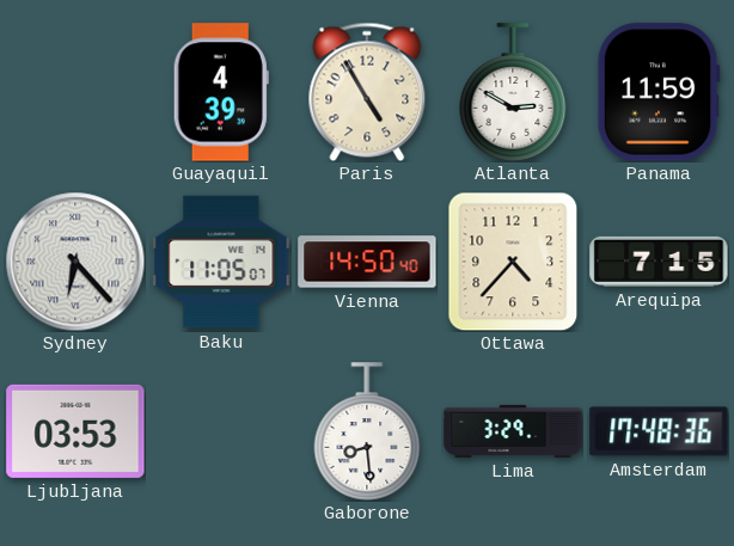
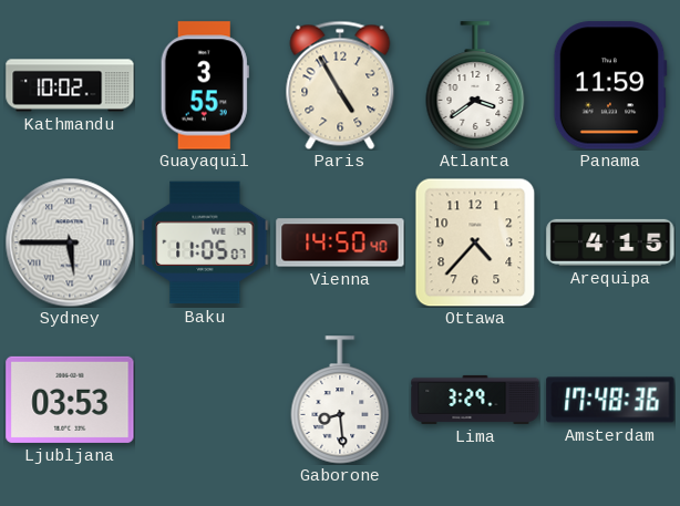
Kathmandu: none -> 10:02
Guayaquil: 4:39 -> 3:55
Atlanta: 2:50 -> 3:39
Sydney: 6:23 -> 5:45
Arequipa: 7:15 -> 4:15
